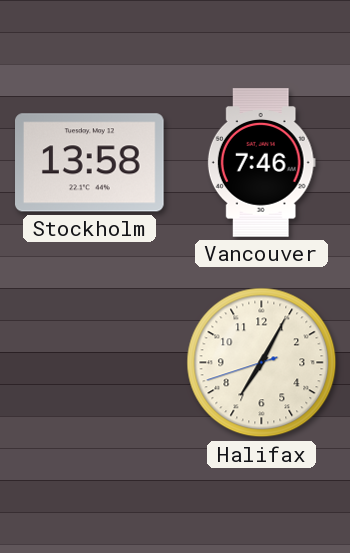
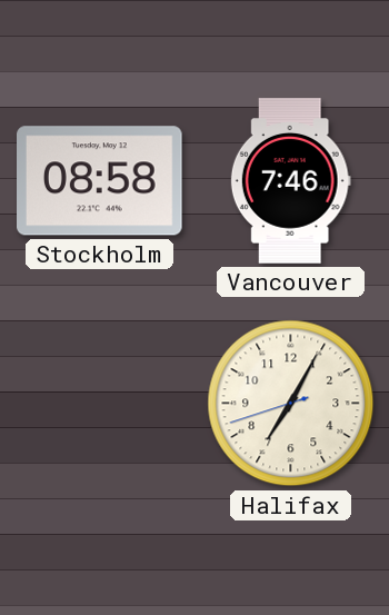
Stockholm: 13:58 -> 08:58
